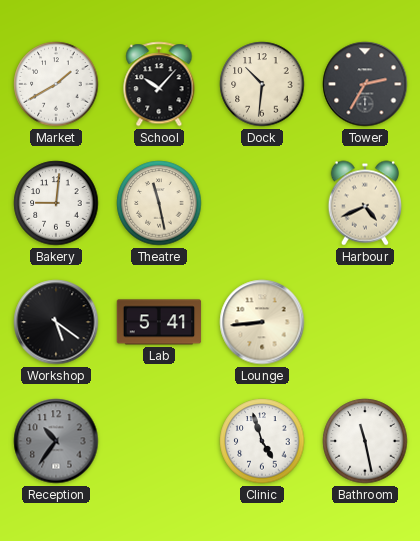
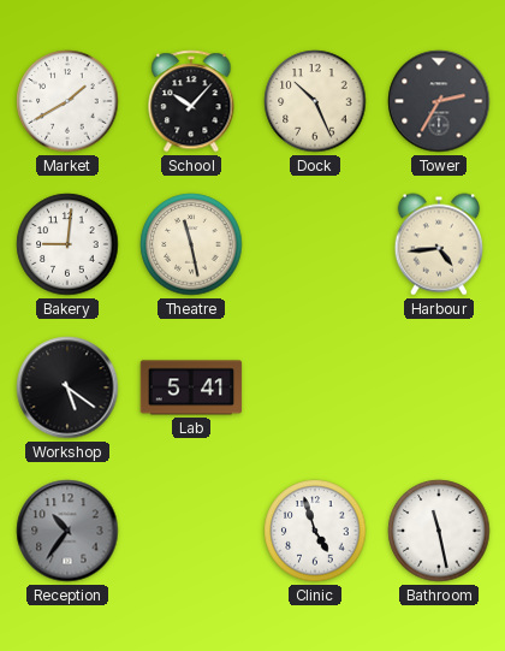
Dock: 10:31 -> 10:26
Harbour: 4:41 -> 4:44
Lounge: 8:44 -> none
